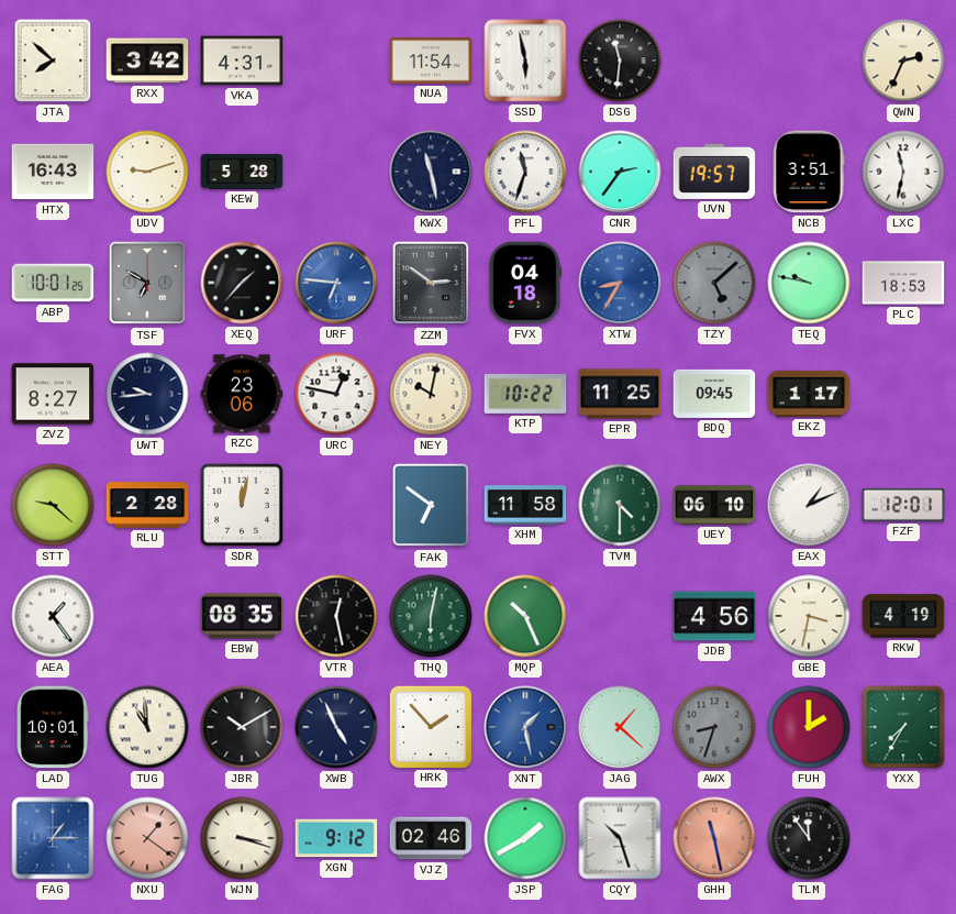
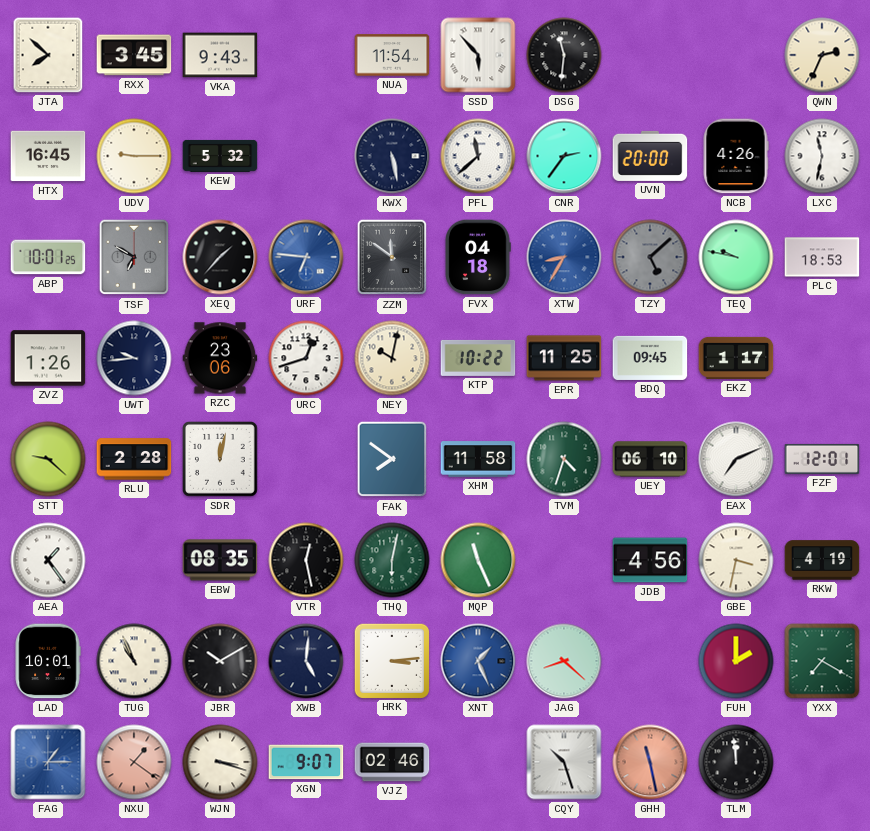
RXX: 3:42 -> 3:45
VKA: 4:31 -> 9:43
SSD: 5:58 -> 5:53
HTX: 16:43 -> 16:45
UDV: 9:12 -> 9:15
KEW: 5:28 -> 5:32
KWX: 11:28 -> 5:28
PFL: 11:33 -> 11:38
UVN: 19:57 -> 20:00
NCB: 3:51 -> 4:26
ZZM: 2:51 -> 11:51
ZVZ: 8:27 -> 1:26
URC: 12:47 -> 12:42
FAK: 6:51 -> 7:51
TVM: 4:30 -> 4:33
EAX: 1:11 -> 7:11
MQP: 10:26 -> 11:26
TUG: 10:59 -> 10:56
XWB: 4:56 -> 5:01
HRK: 1:53 -> 3:14
XNT: 1:28 -> 1:26
JAG: 1:22 -> 8:22
AWX: 8:33 -> none
YXX: 7:35 -> 7:20
XGN: 9:12 -> 9:07
JSP: 1:40 -> none
TLM: 11:54 -> 11:59
